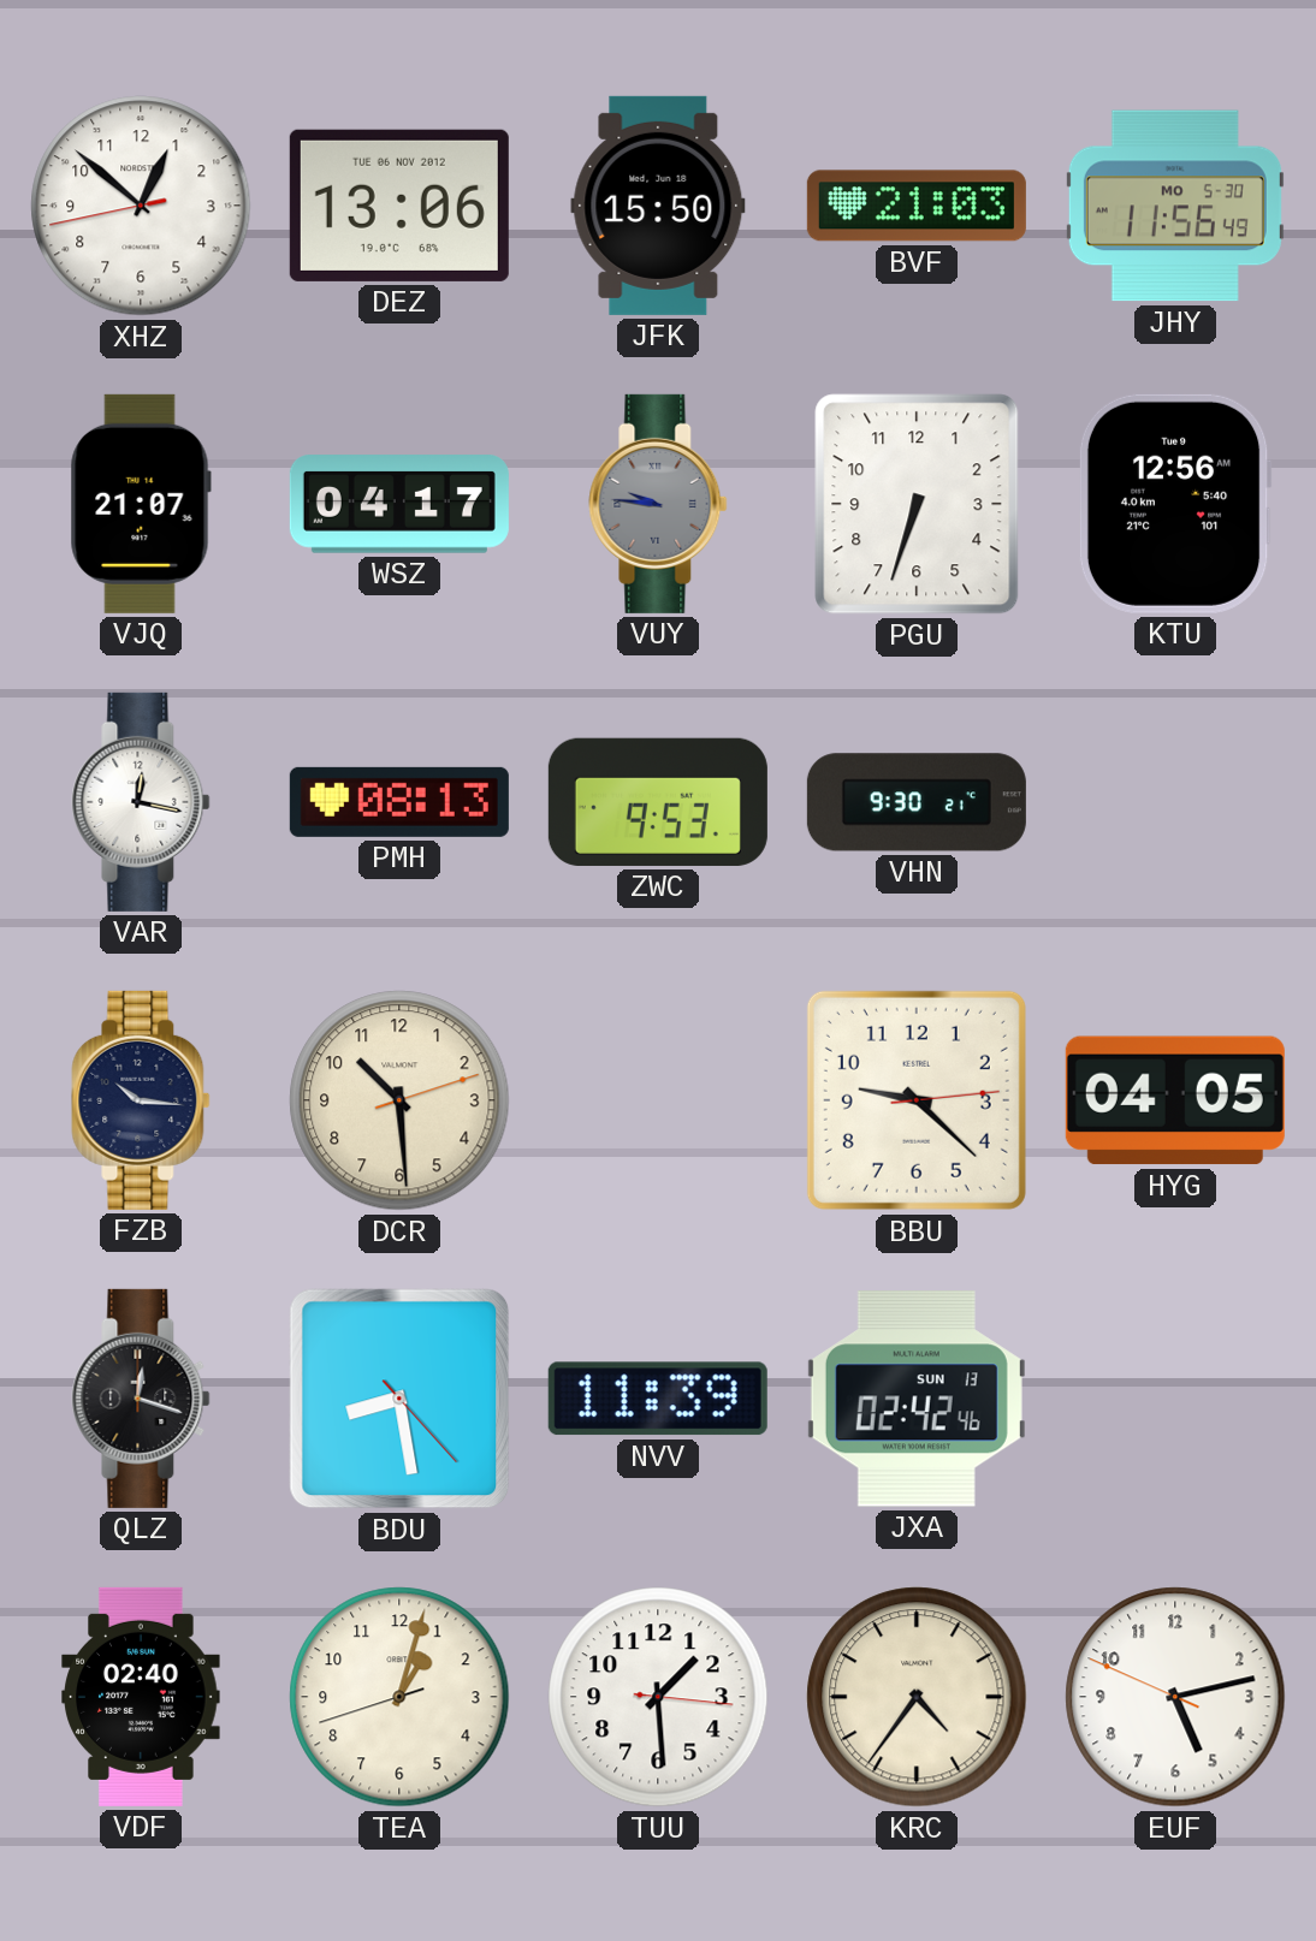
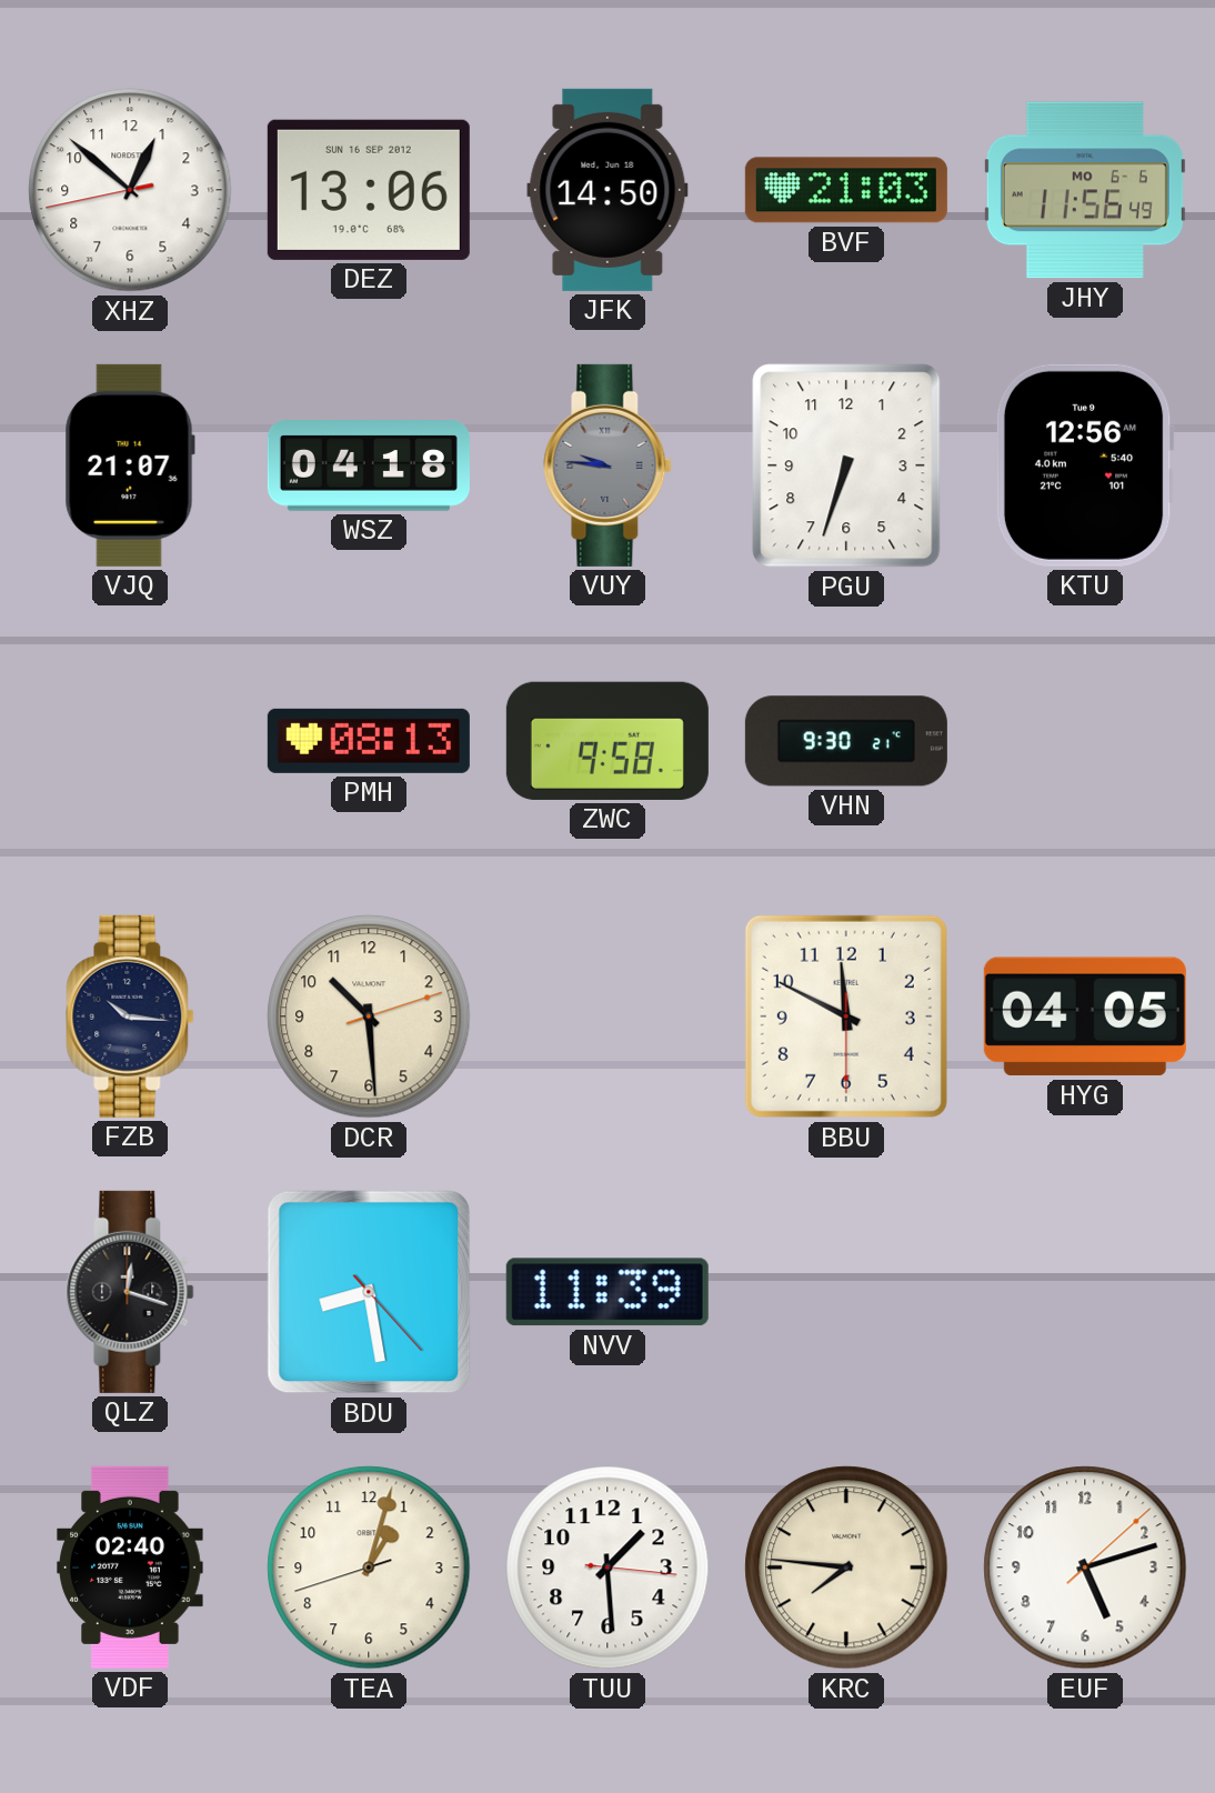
DEZ date: TUE 06 NOV 2012 -> SUN 16 SEP 2012
JFK: 15:50 -> 14:50
JHY date: MO 5-30 -> MO 6-6
WSZ: 04:17 -> 04:18
VAR: 12:17 -> none
ZWC: 9:53 -> 9:58
BBU: 9:22 -> 11:49
JXA: 02:42 -> none
KRC: 4:36 -> 7:46
EUF: 5:12:49 -> 5:12:08
